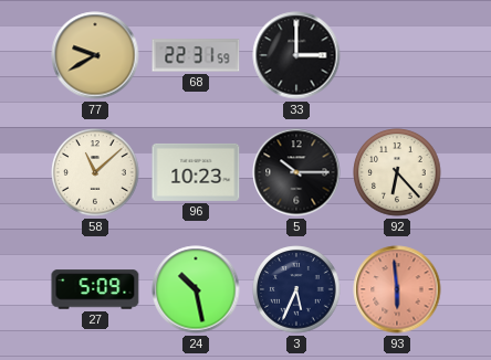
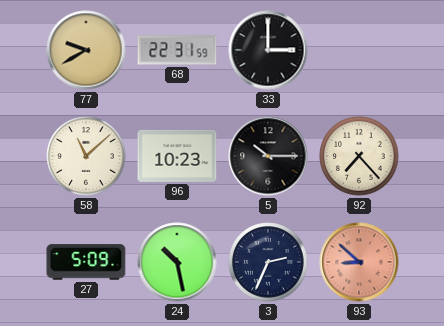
92: 6:23 -> 7:23
3: 5:34 -> 2:34
93: 5:59 -> 8:52
